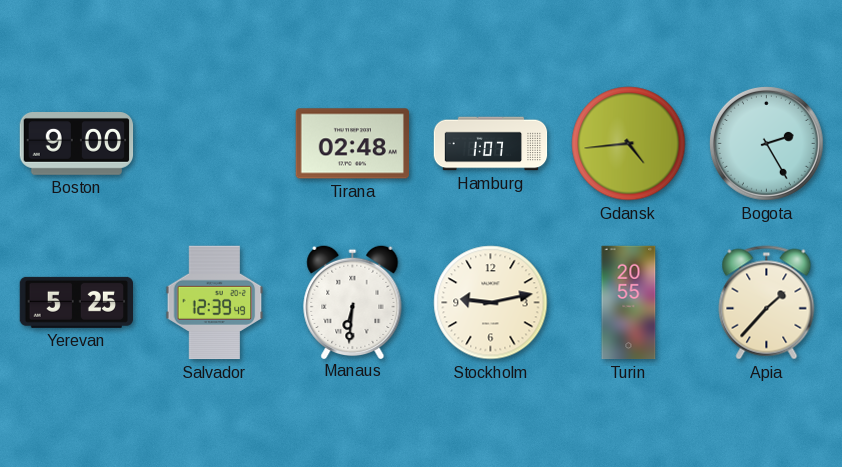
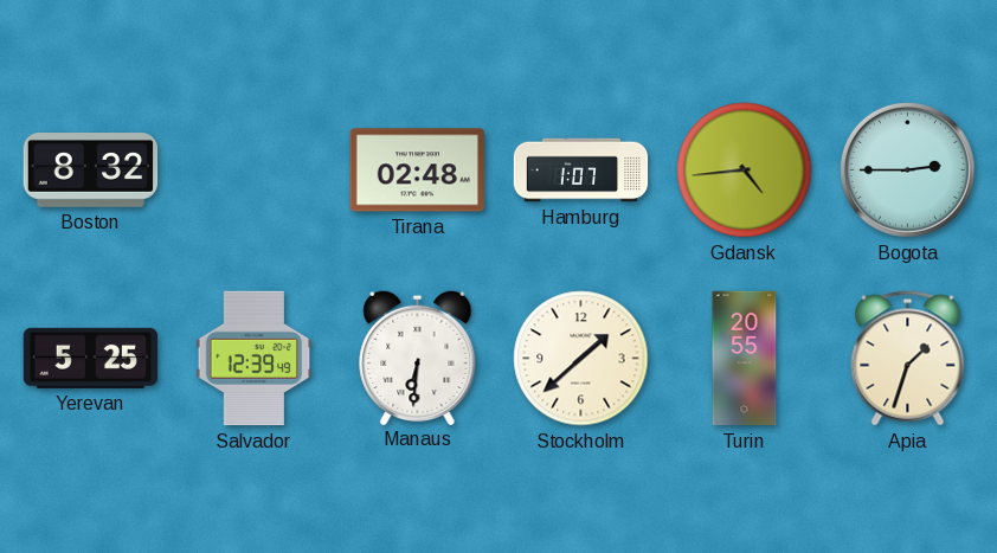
Boston: 9:00 -> 8:32
Bogota: 2:25 -> 2:45
Stockholm: 9:13 -> 1:38
Apia: 1:37 -> 1:33
